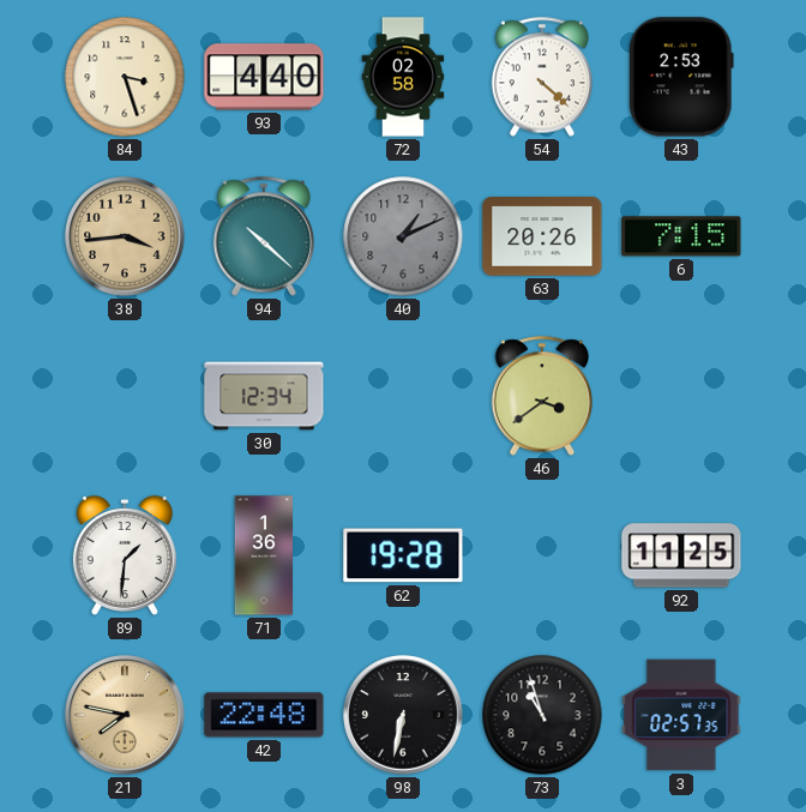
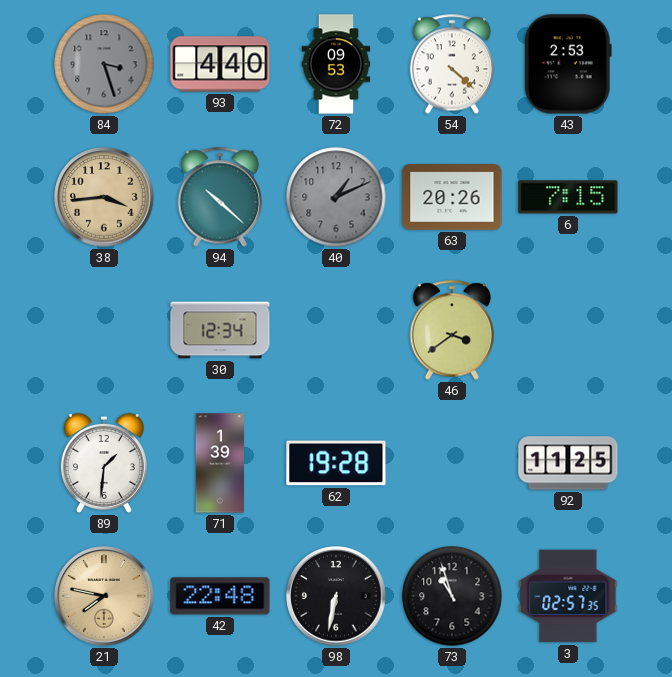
84 dial: cream -> grey
72: 02:58 -> 09:53
71: 1:36 -> 1:39
